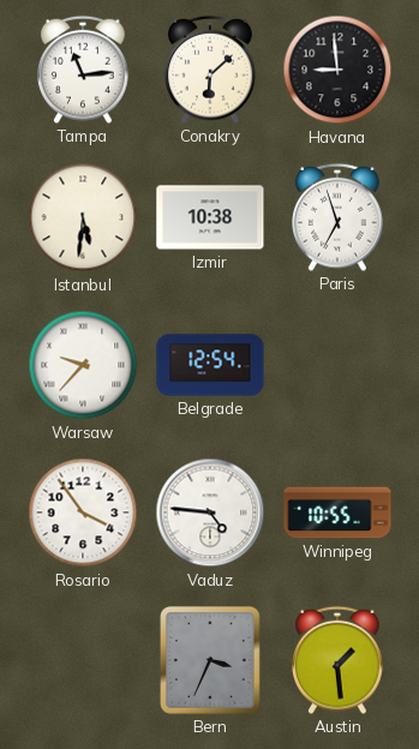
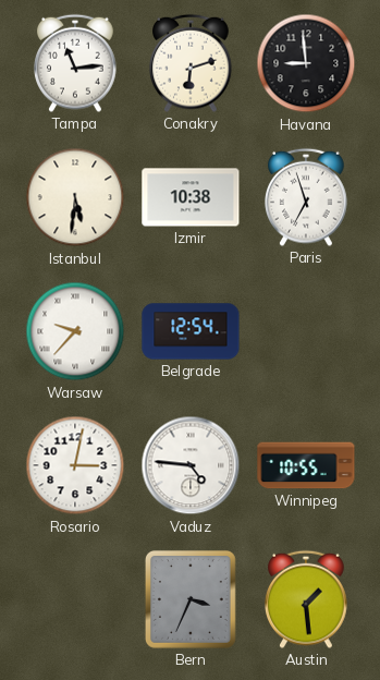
Conakry: 6:08 -> 6:12
Rosario: 3:54 -> 3:02
